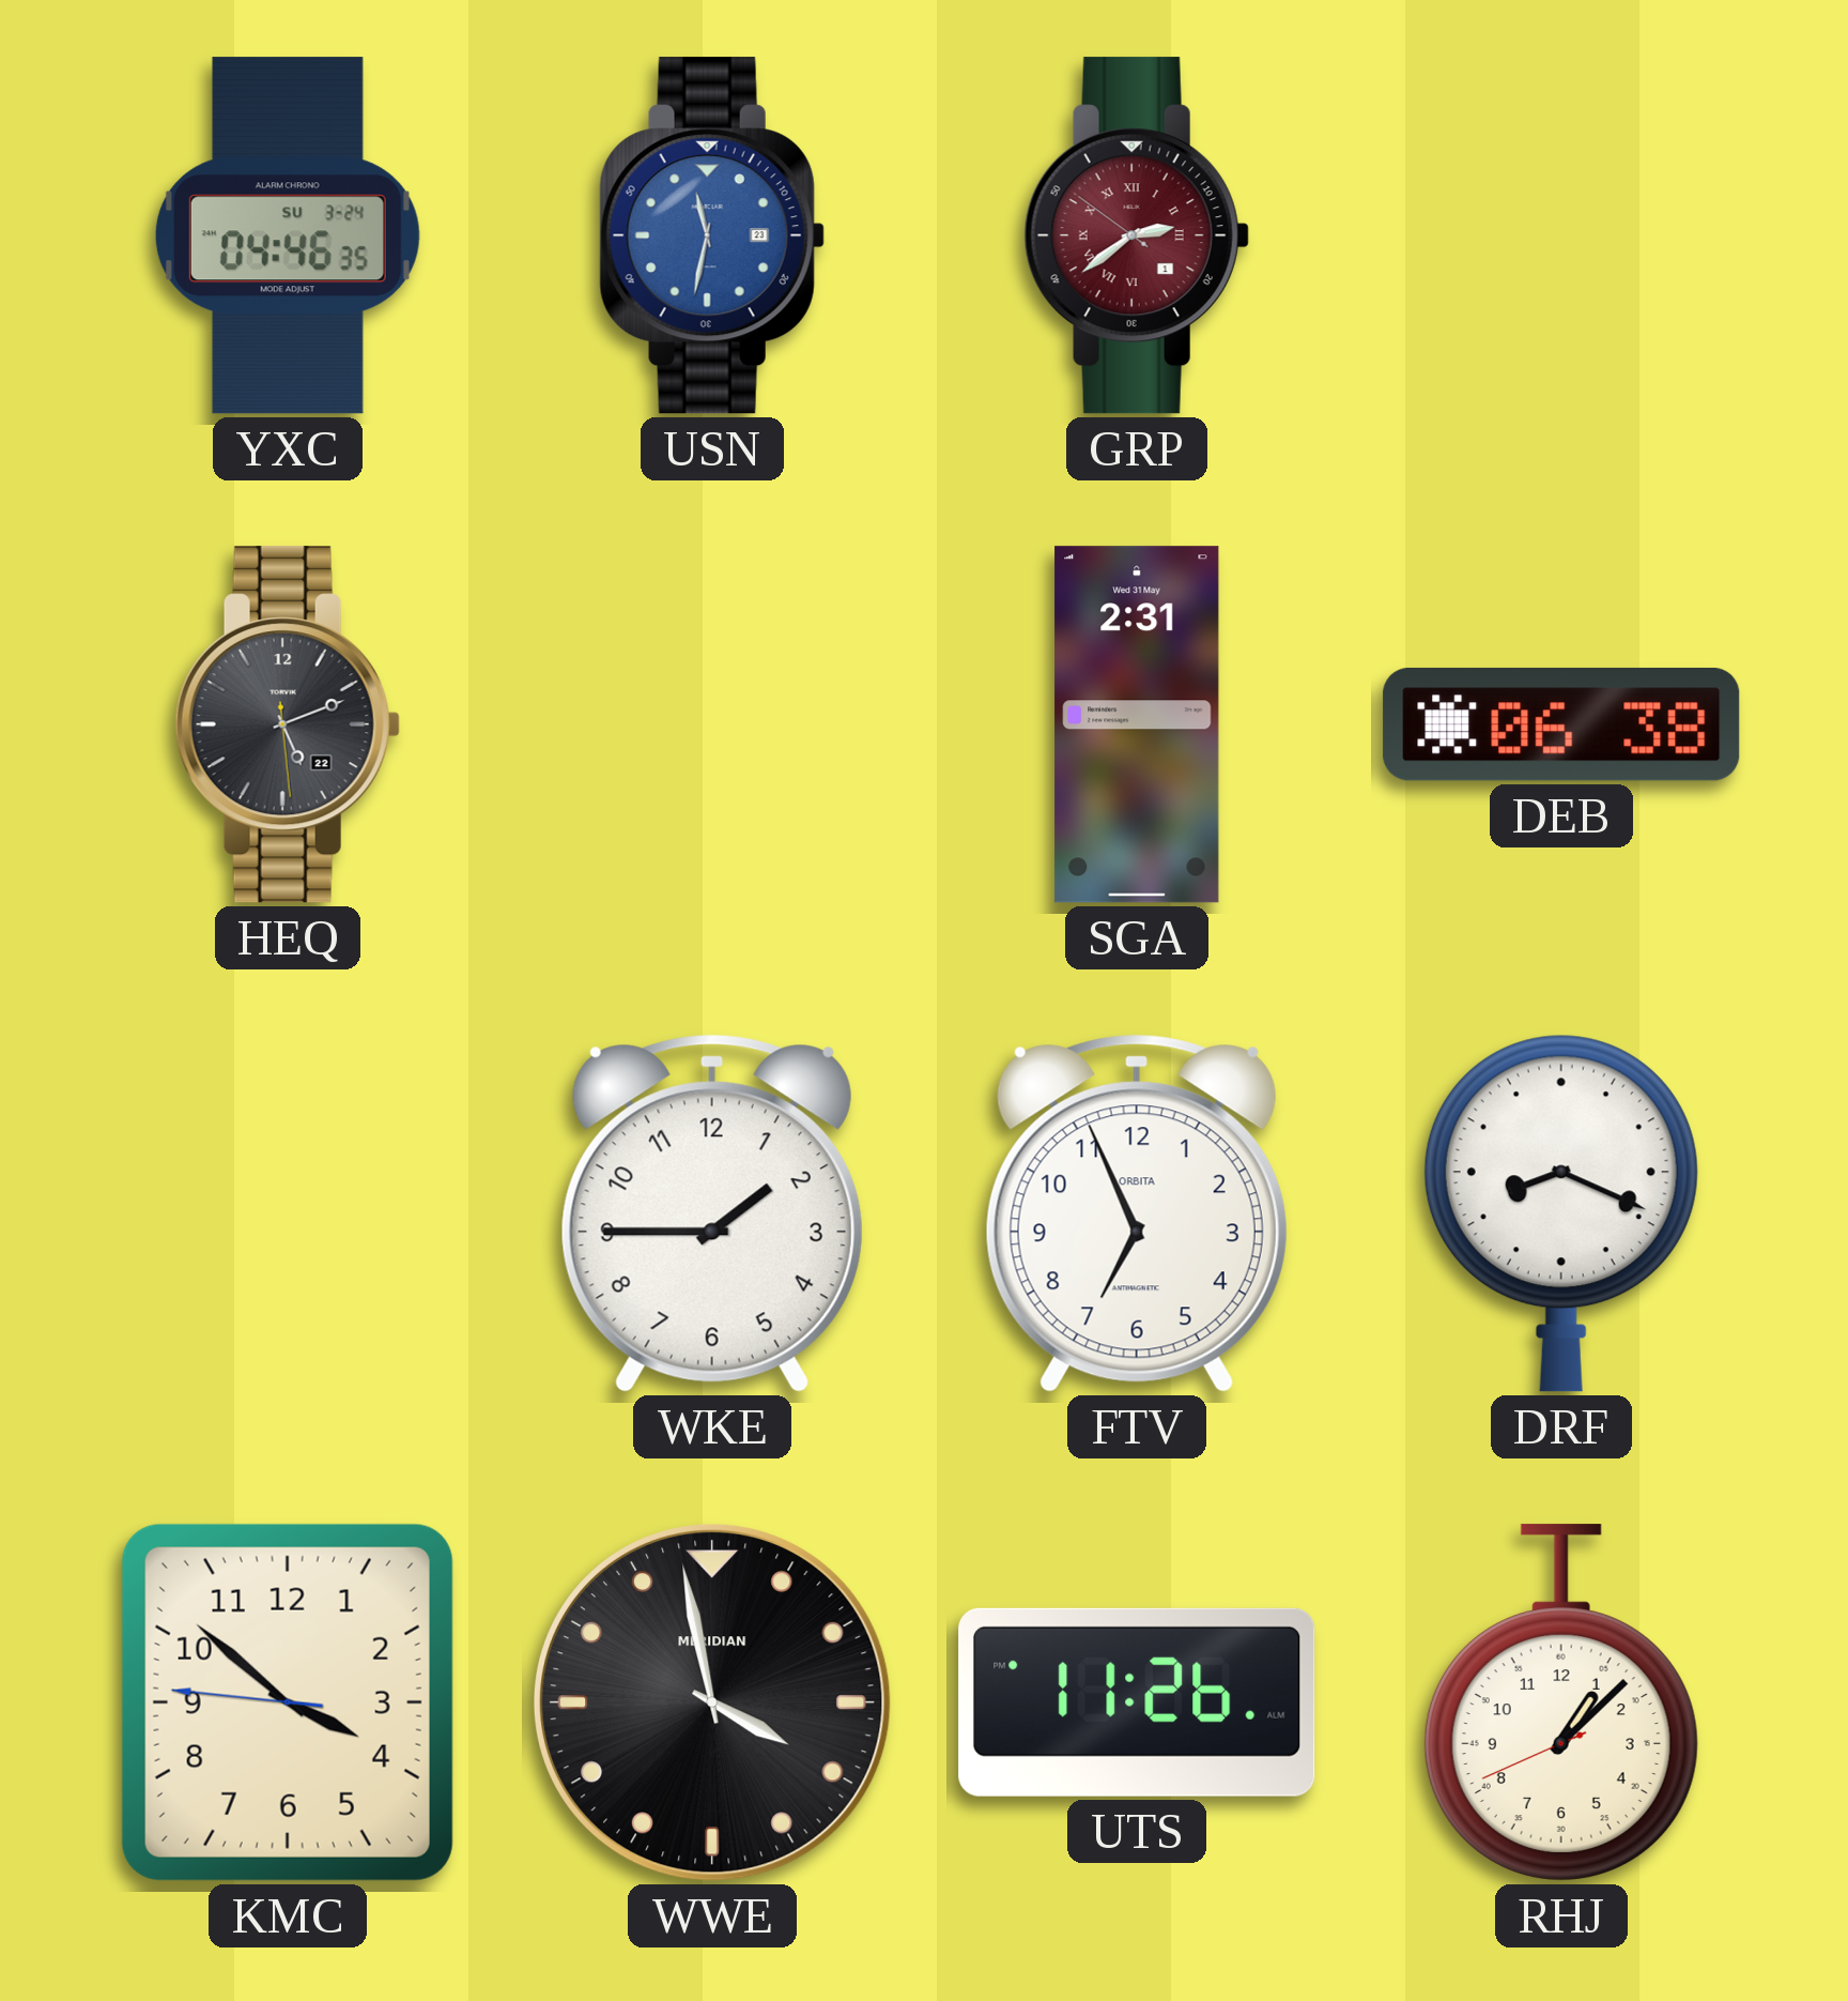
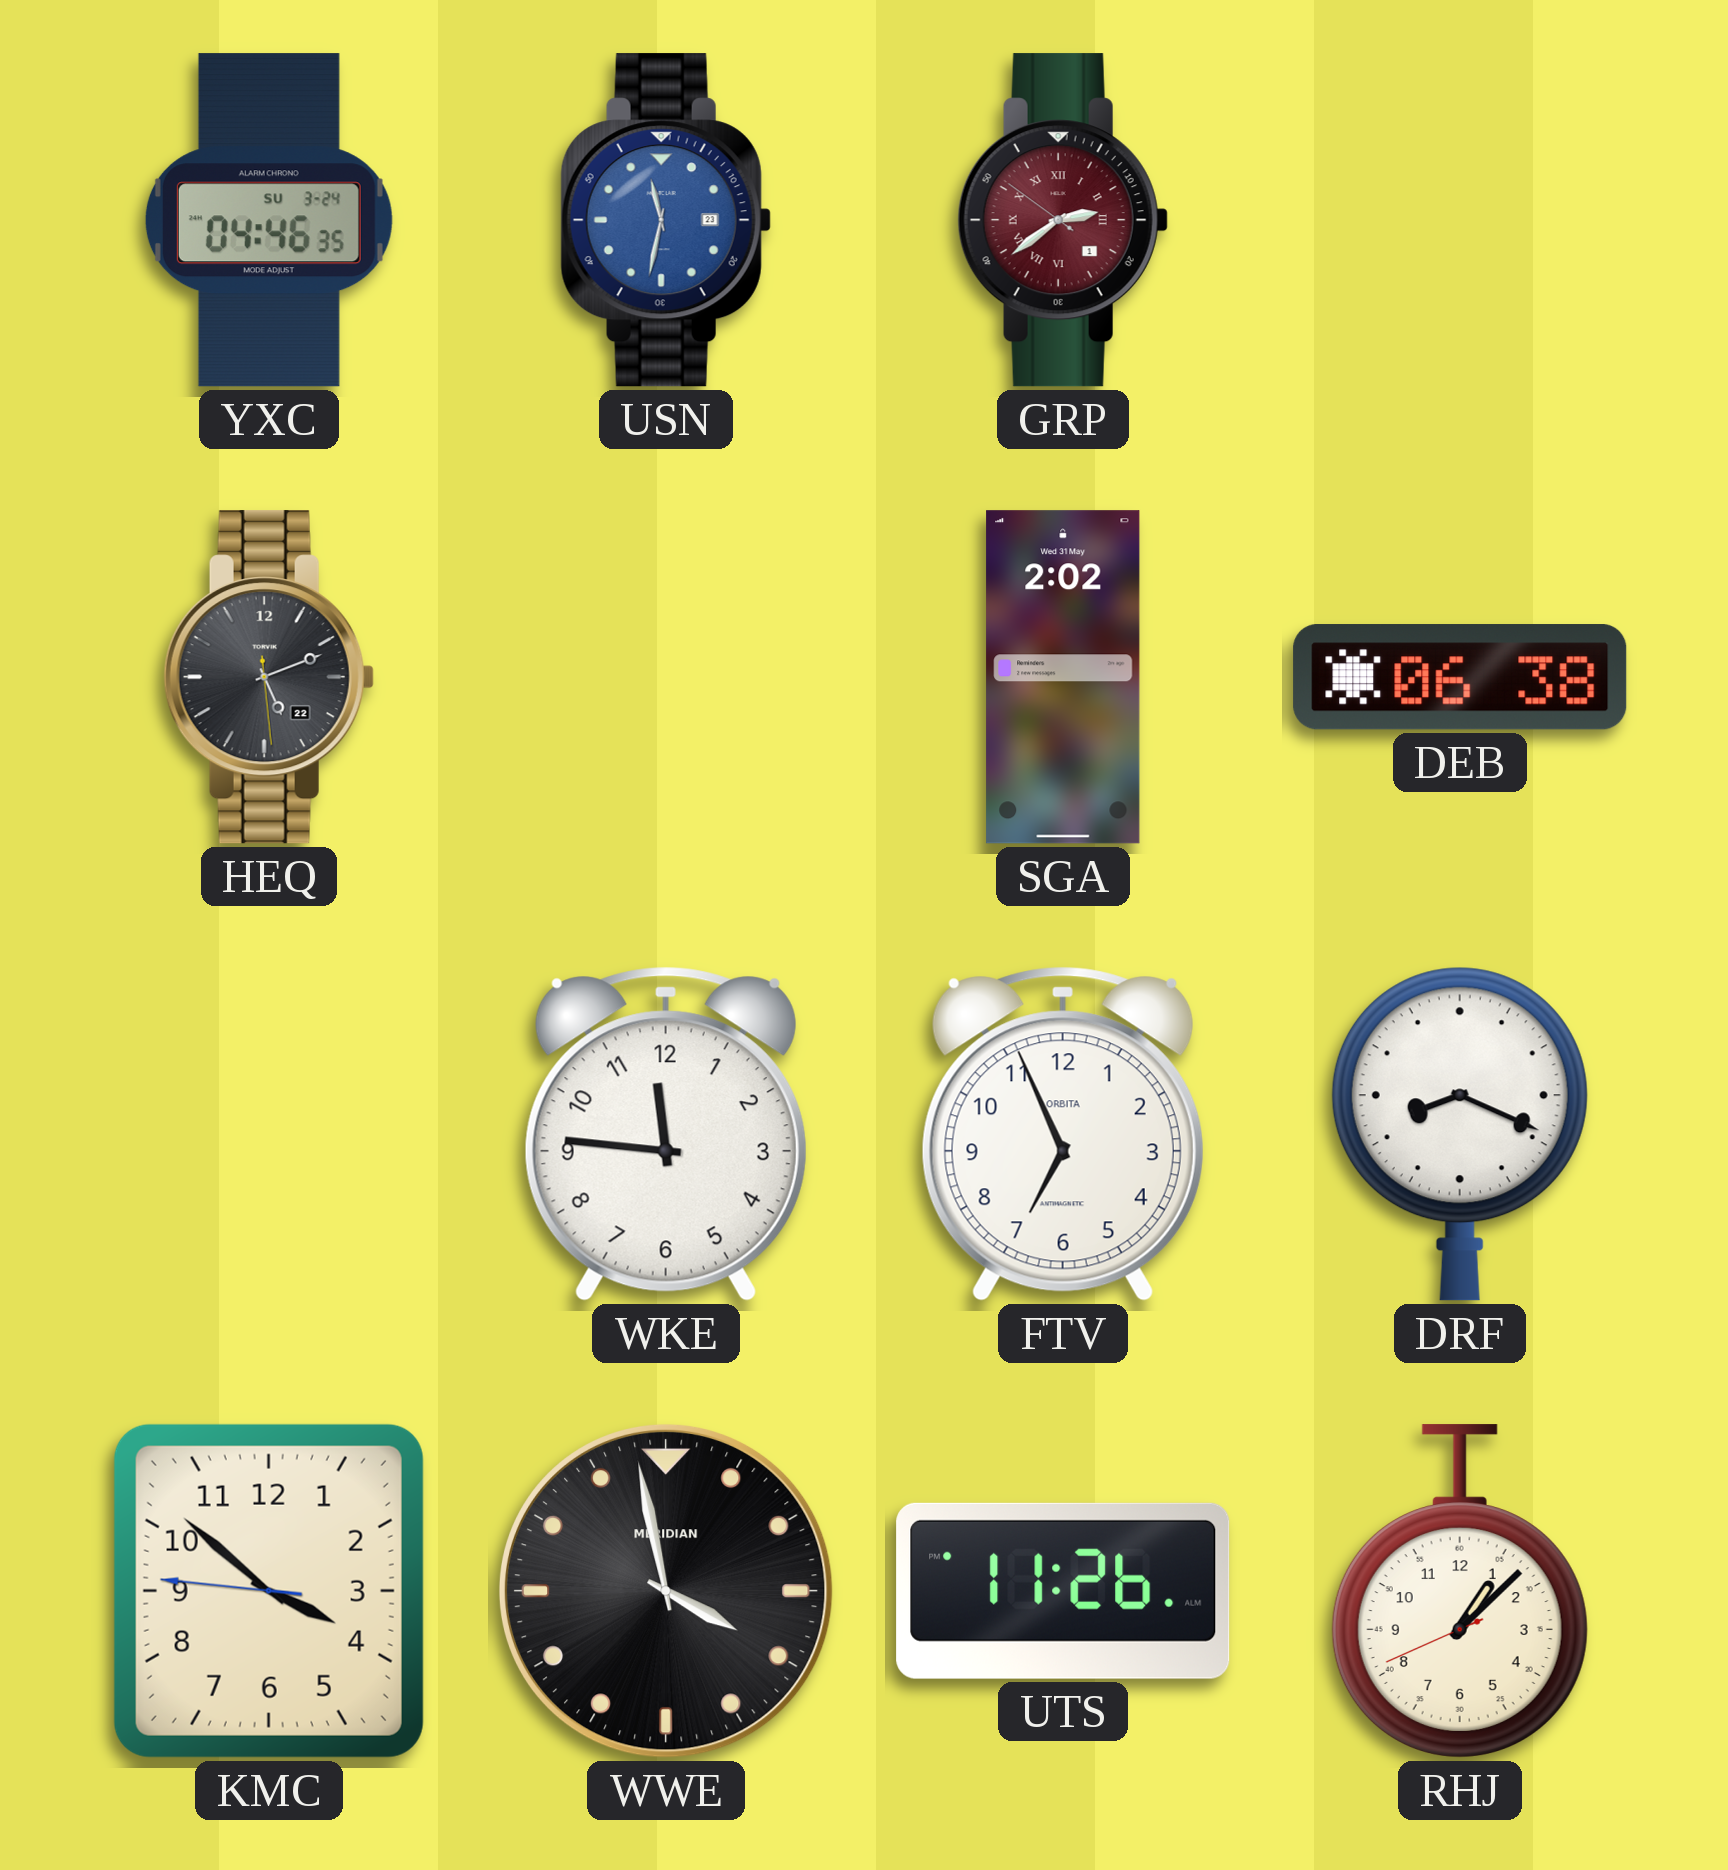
SGA: 2:31 -> 2:02
WKE: 1:45 -> 11:46
